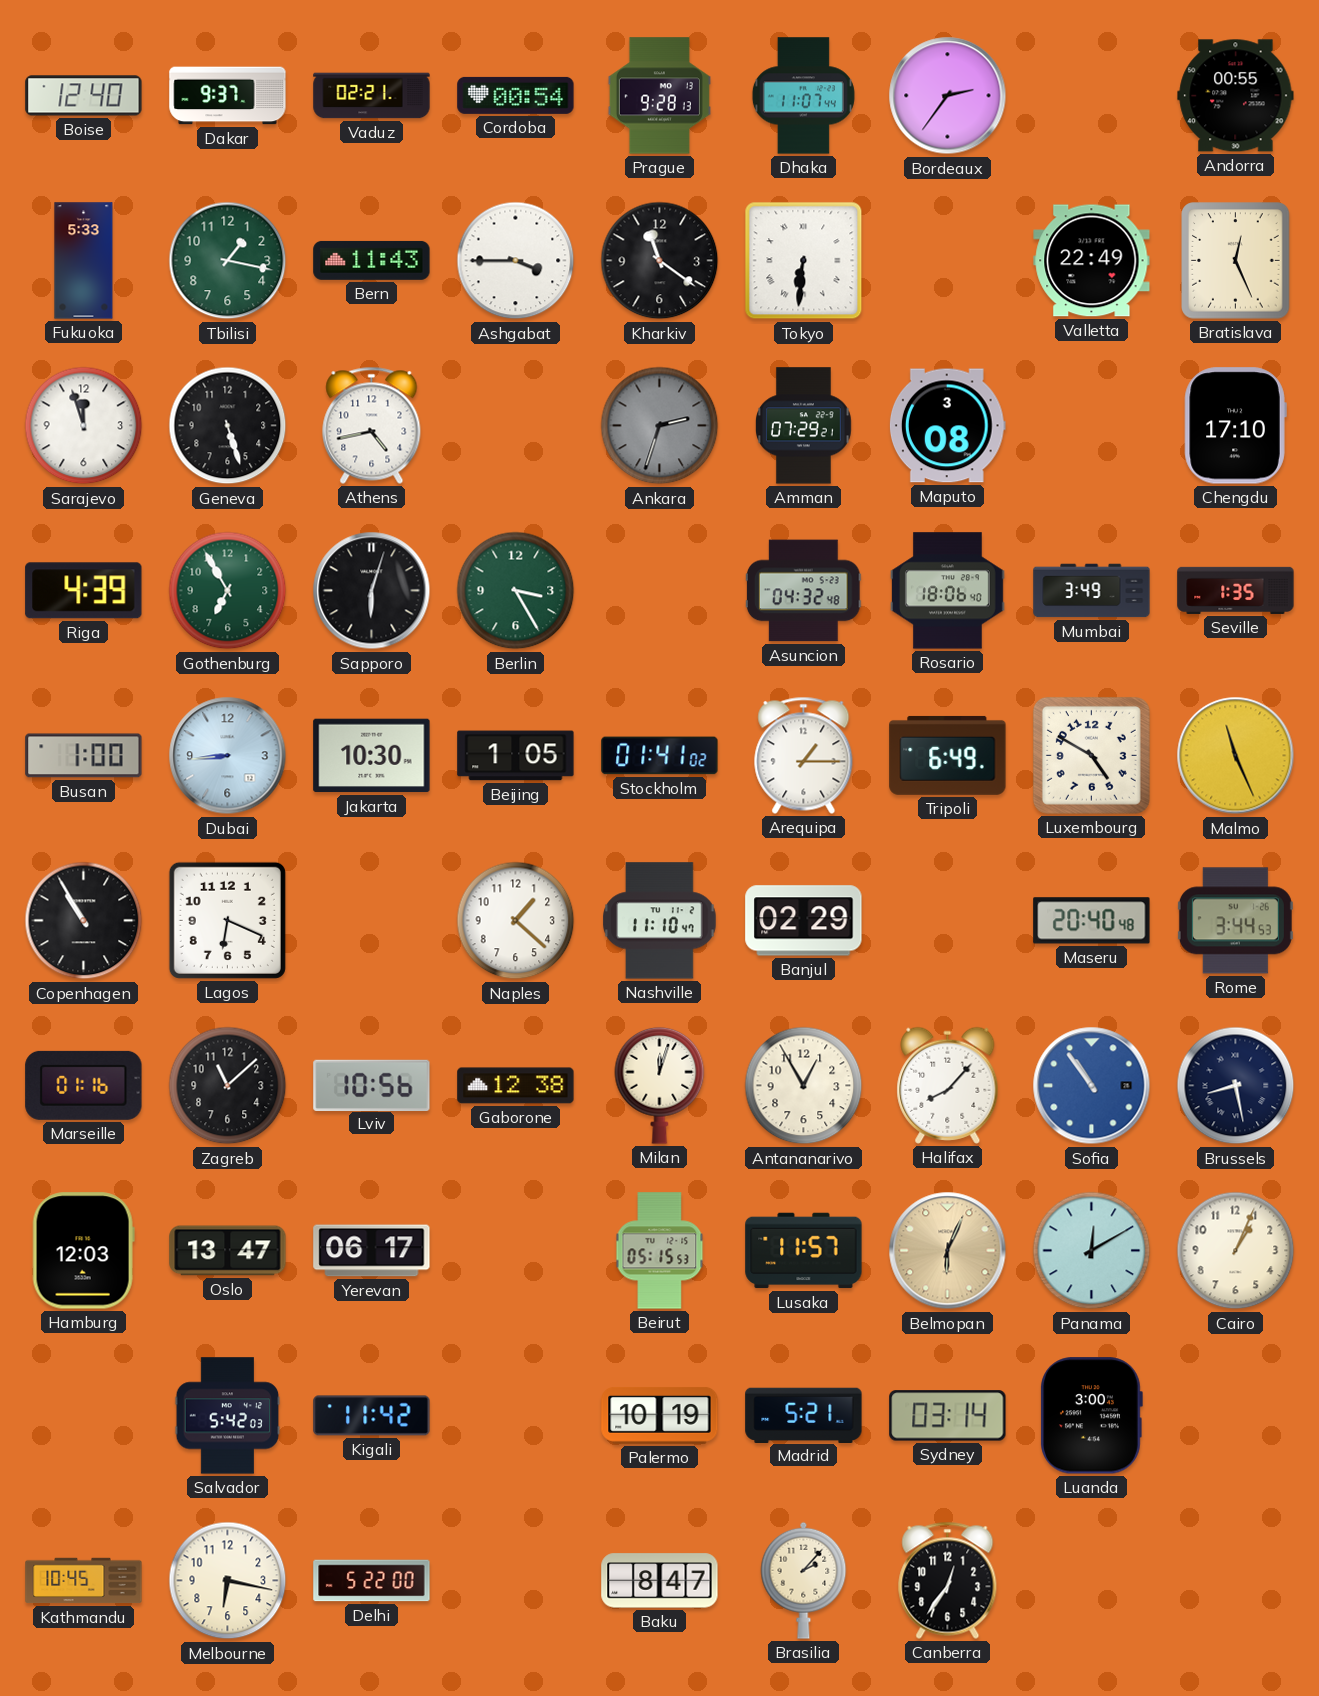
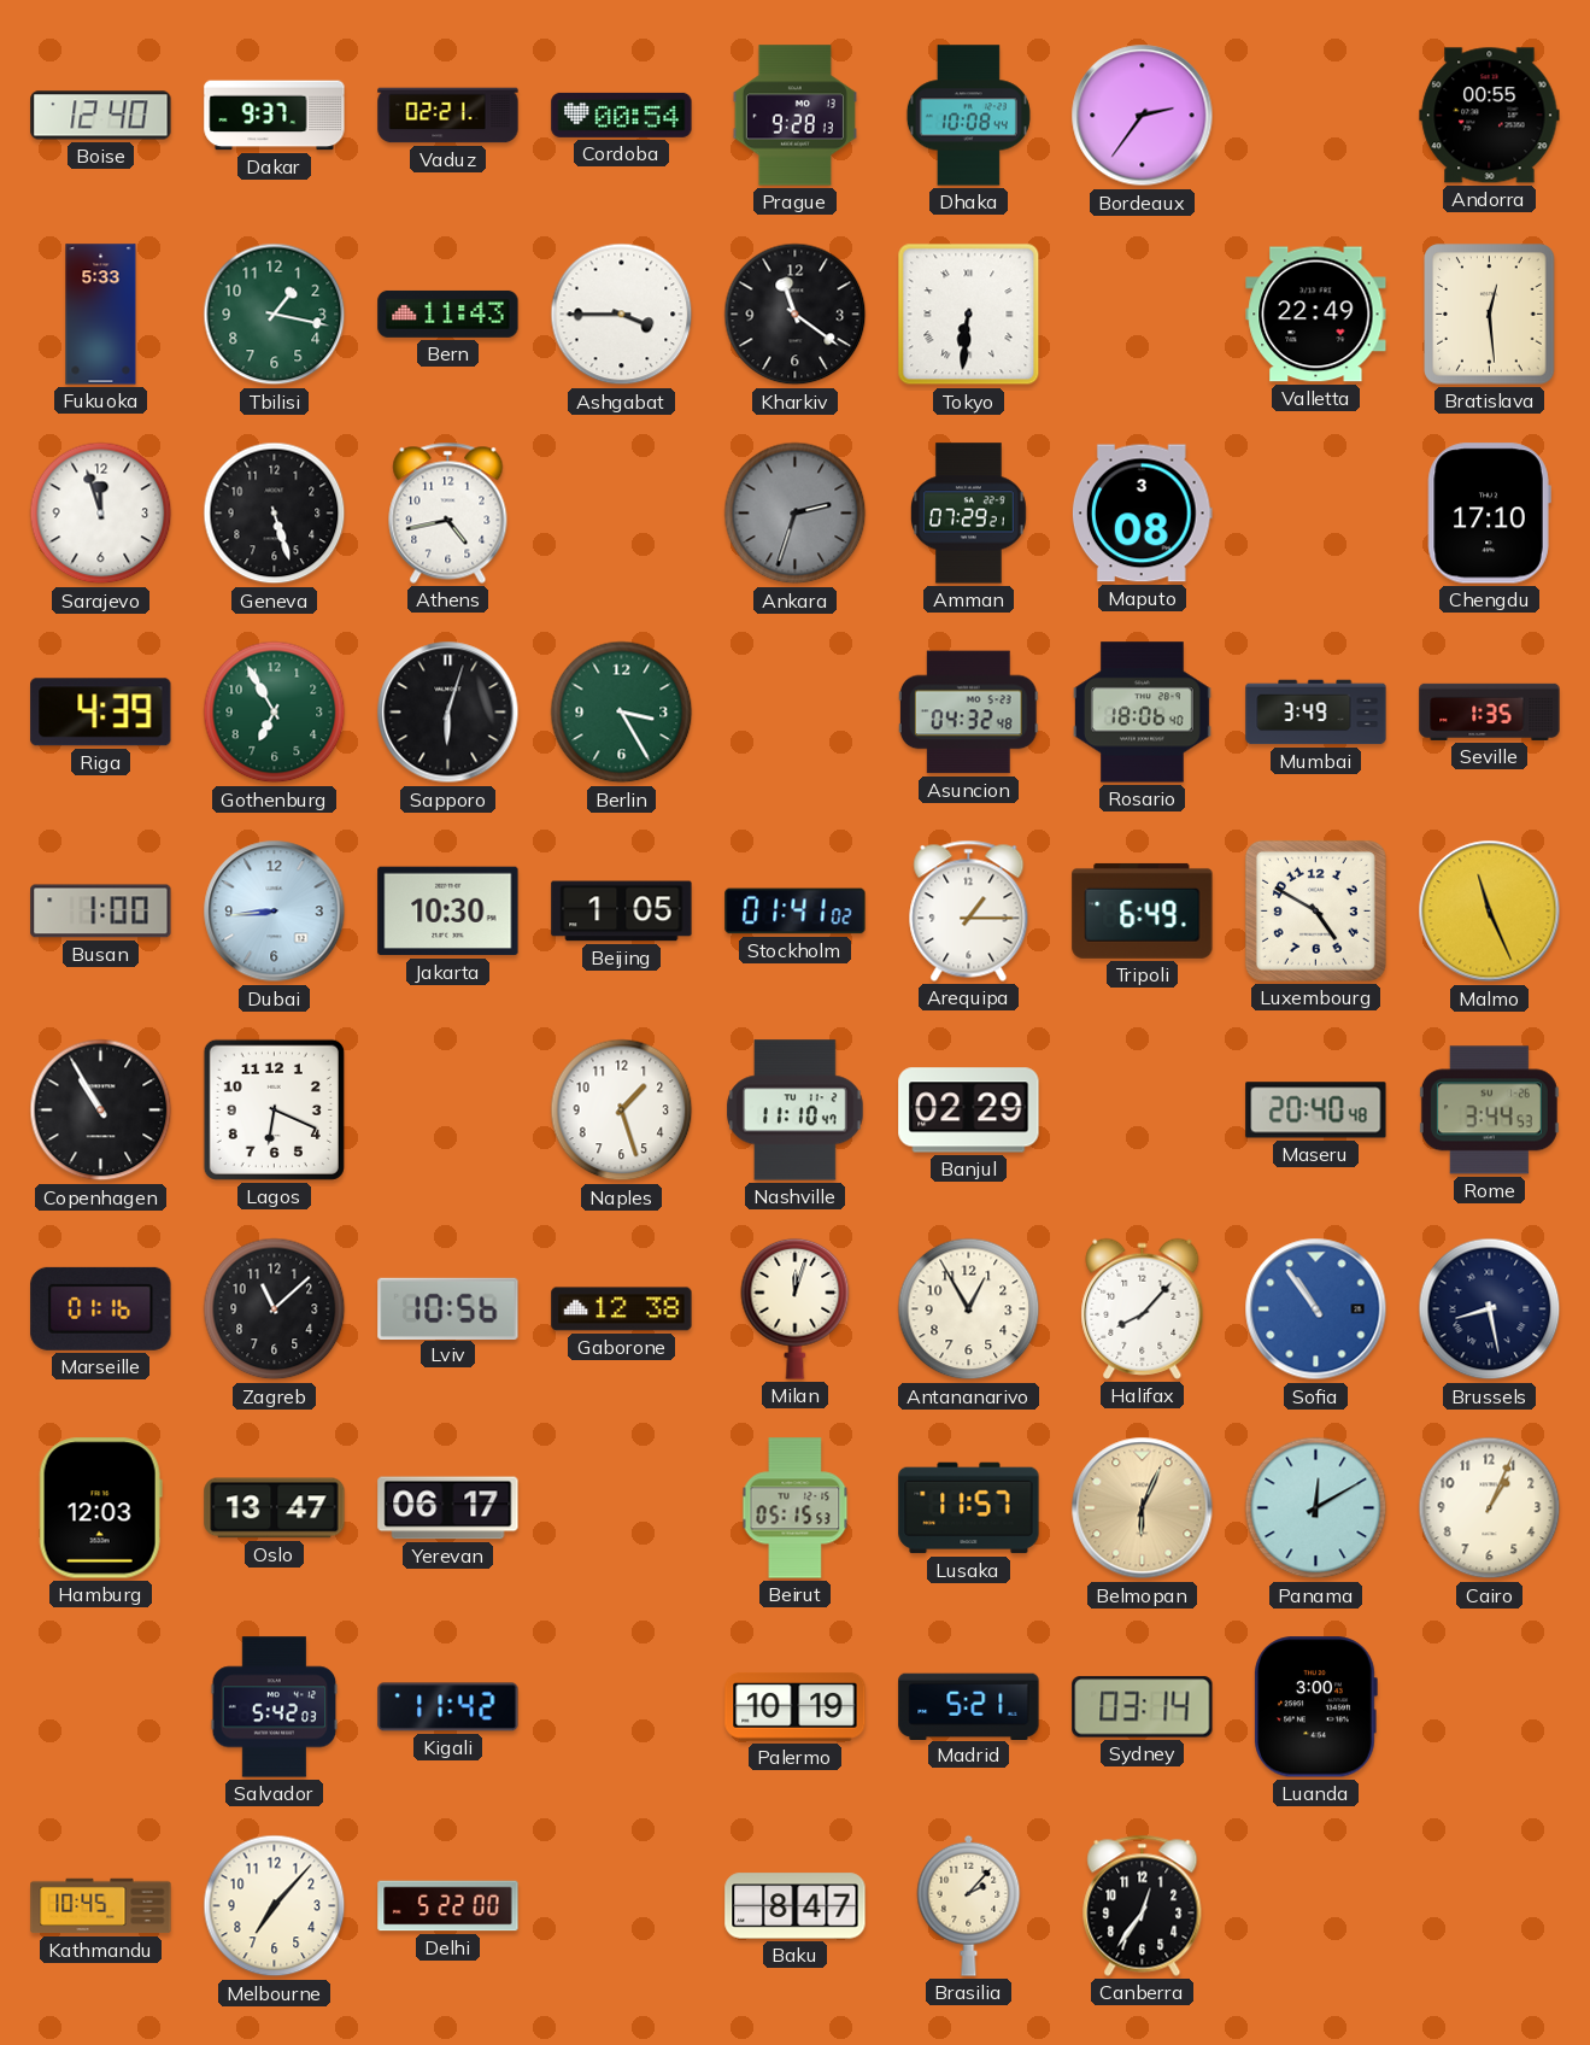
Dhaka: 11:07 -> 10:08
Bratislava: 12:26 -> 12:29
Naples: 1:22 -> 1:27
Melbourne: 6:17 -> 7:07
